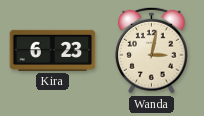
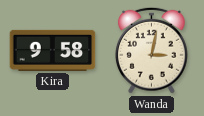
Kira: 6:23 -> 9:58
